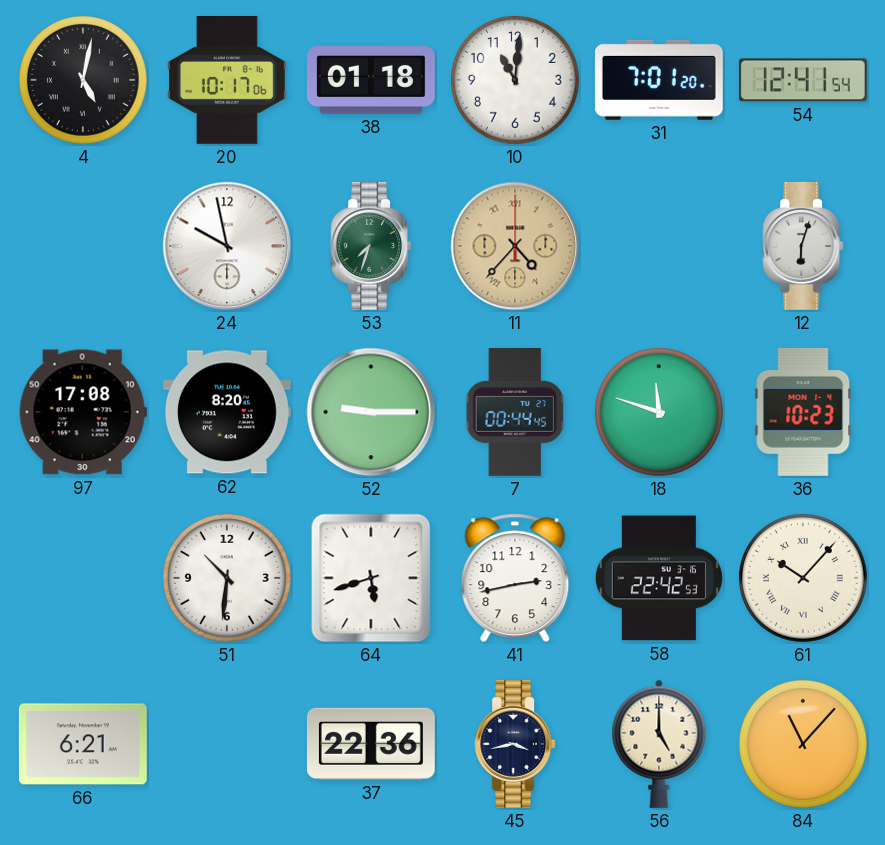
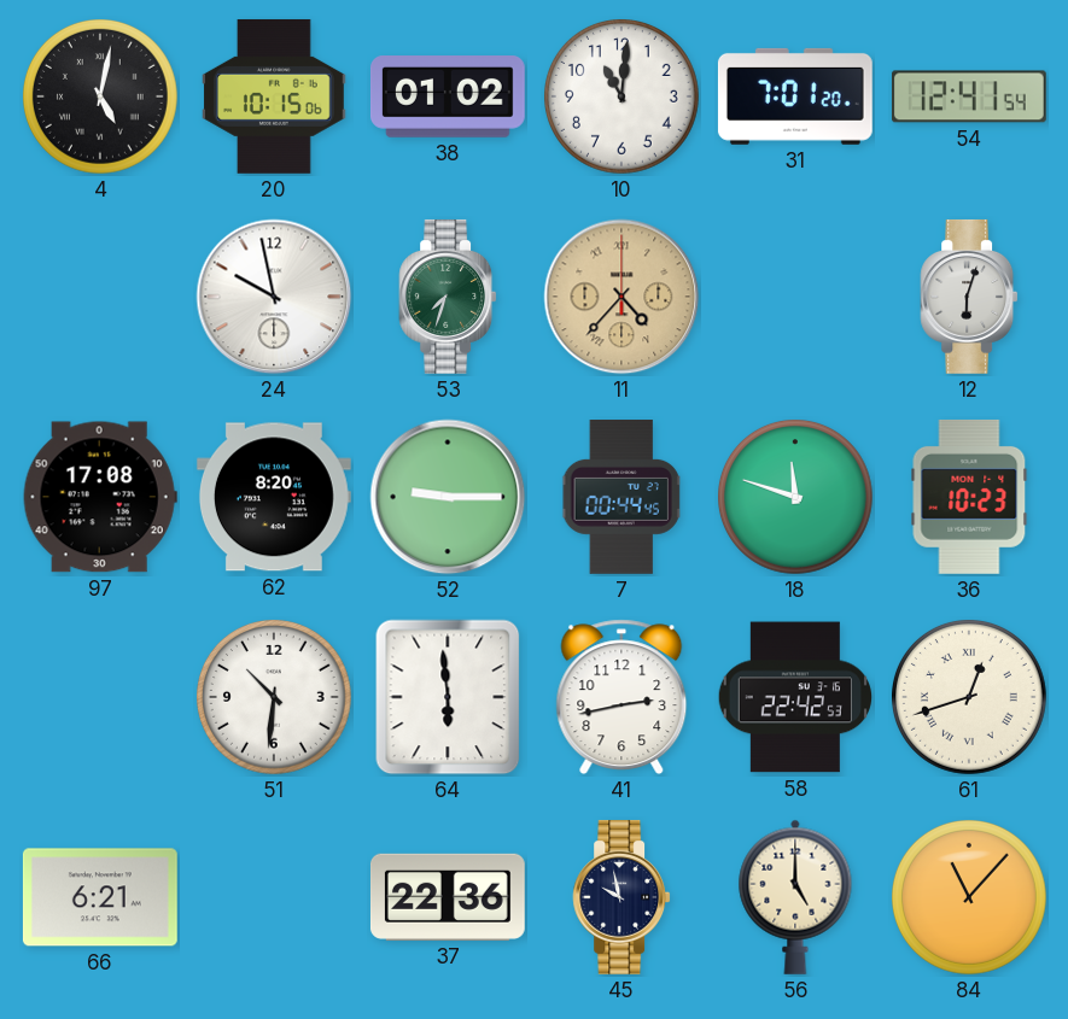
20: 10:17 -> 10:15
38: 01:18 -> 01:02
64: 5:42 -> 5:59
61: 10:07 -> 12:42
45: 3:43 -> 9:58
